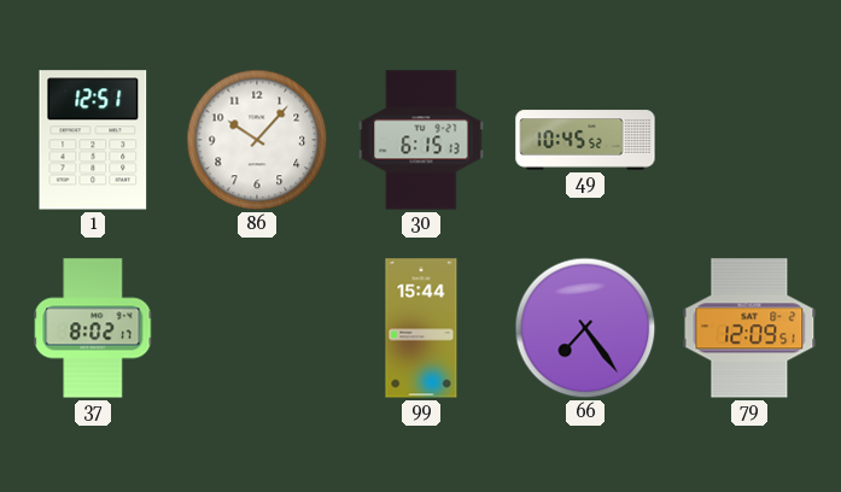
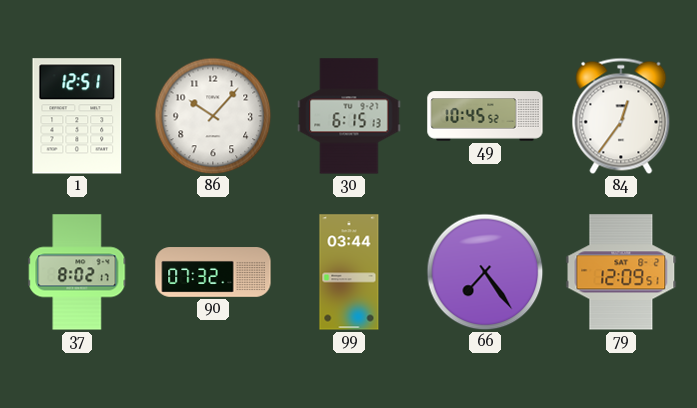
84: none -> 12:36
90: none -> 07:32
99: 15:44 -> 03:44
